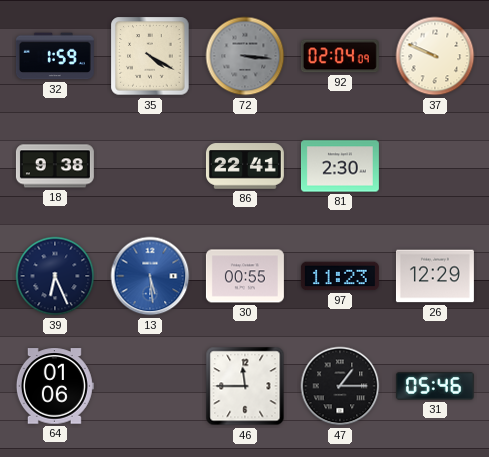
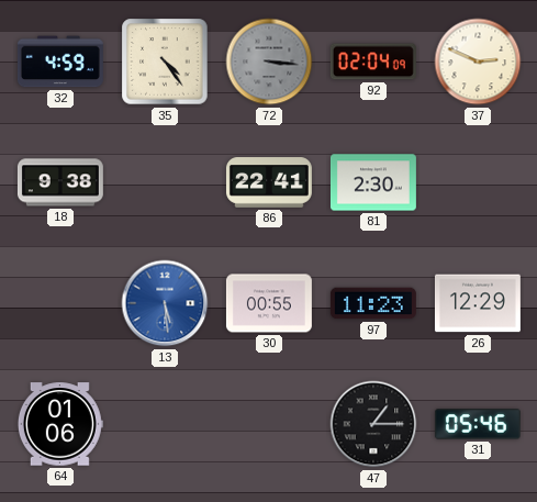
32: 1:59 -> 4:59
35: 4:20 -> 4:24
37: 9:49 -> 2:49
39: 6:26 -> none
46: 11:45 -> none
